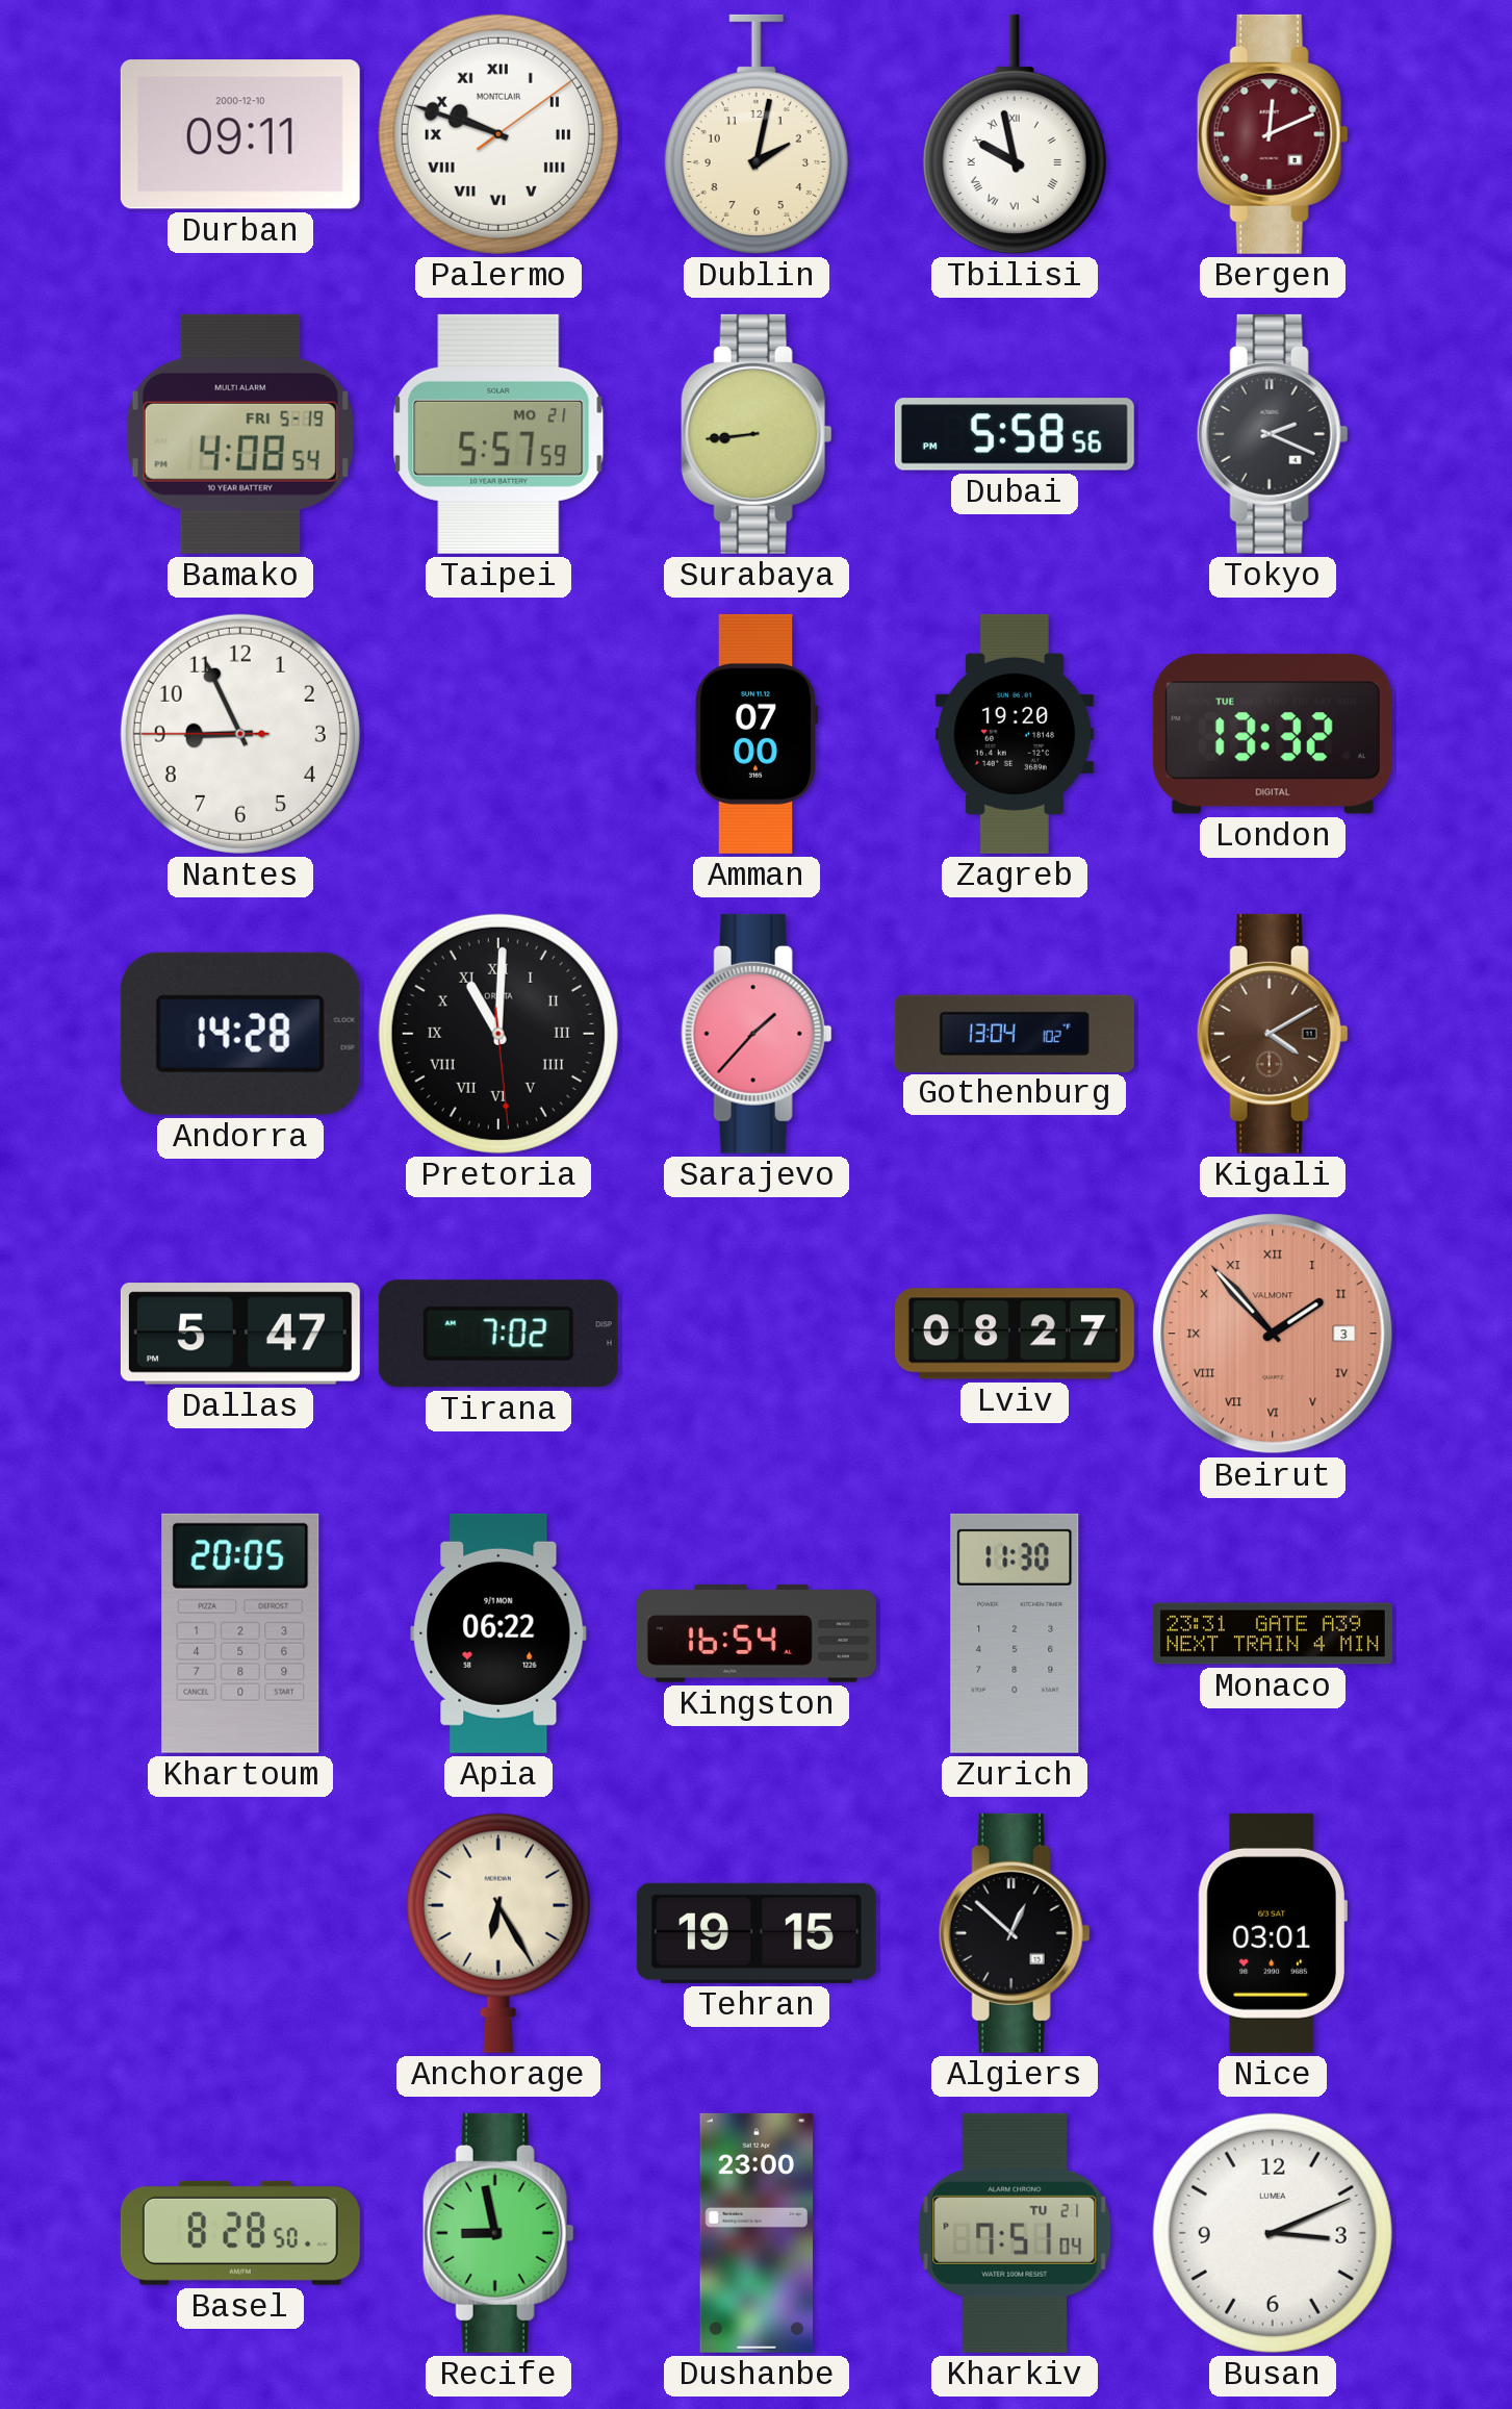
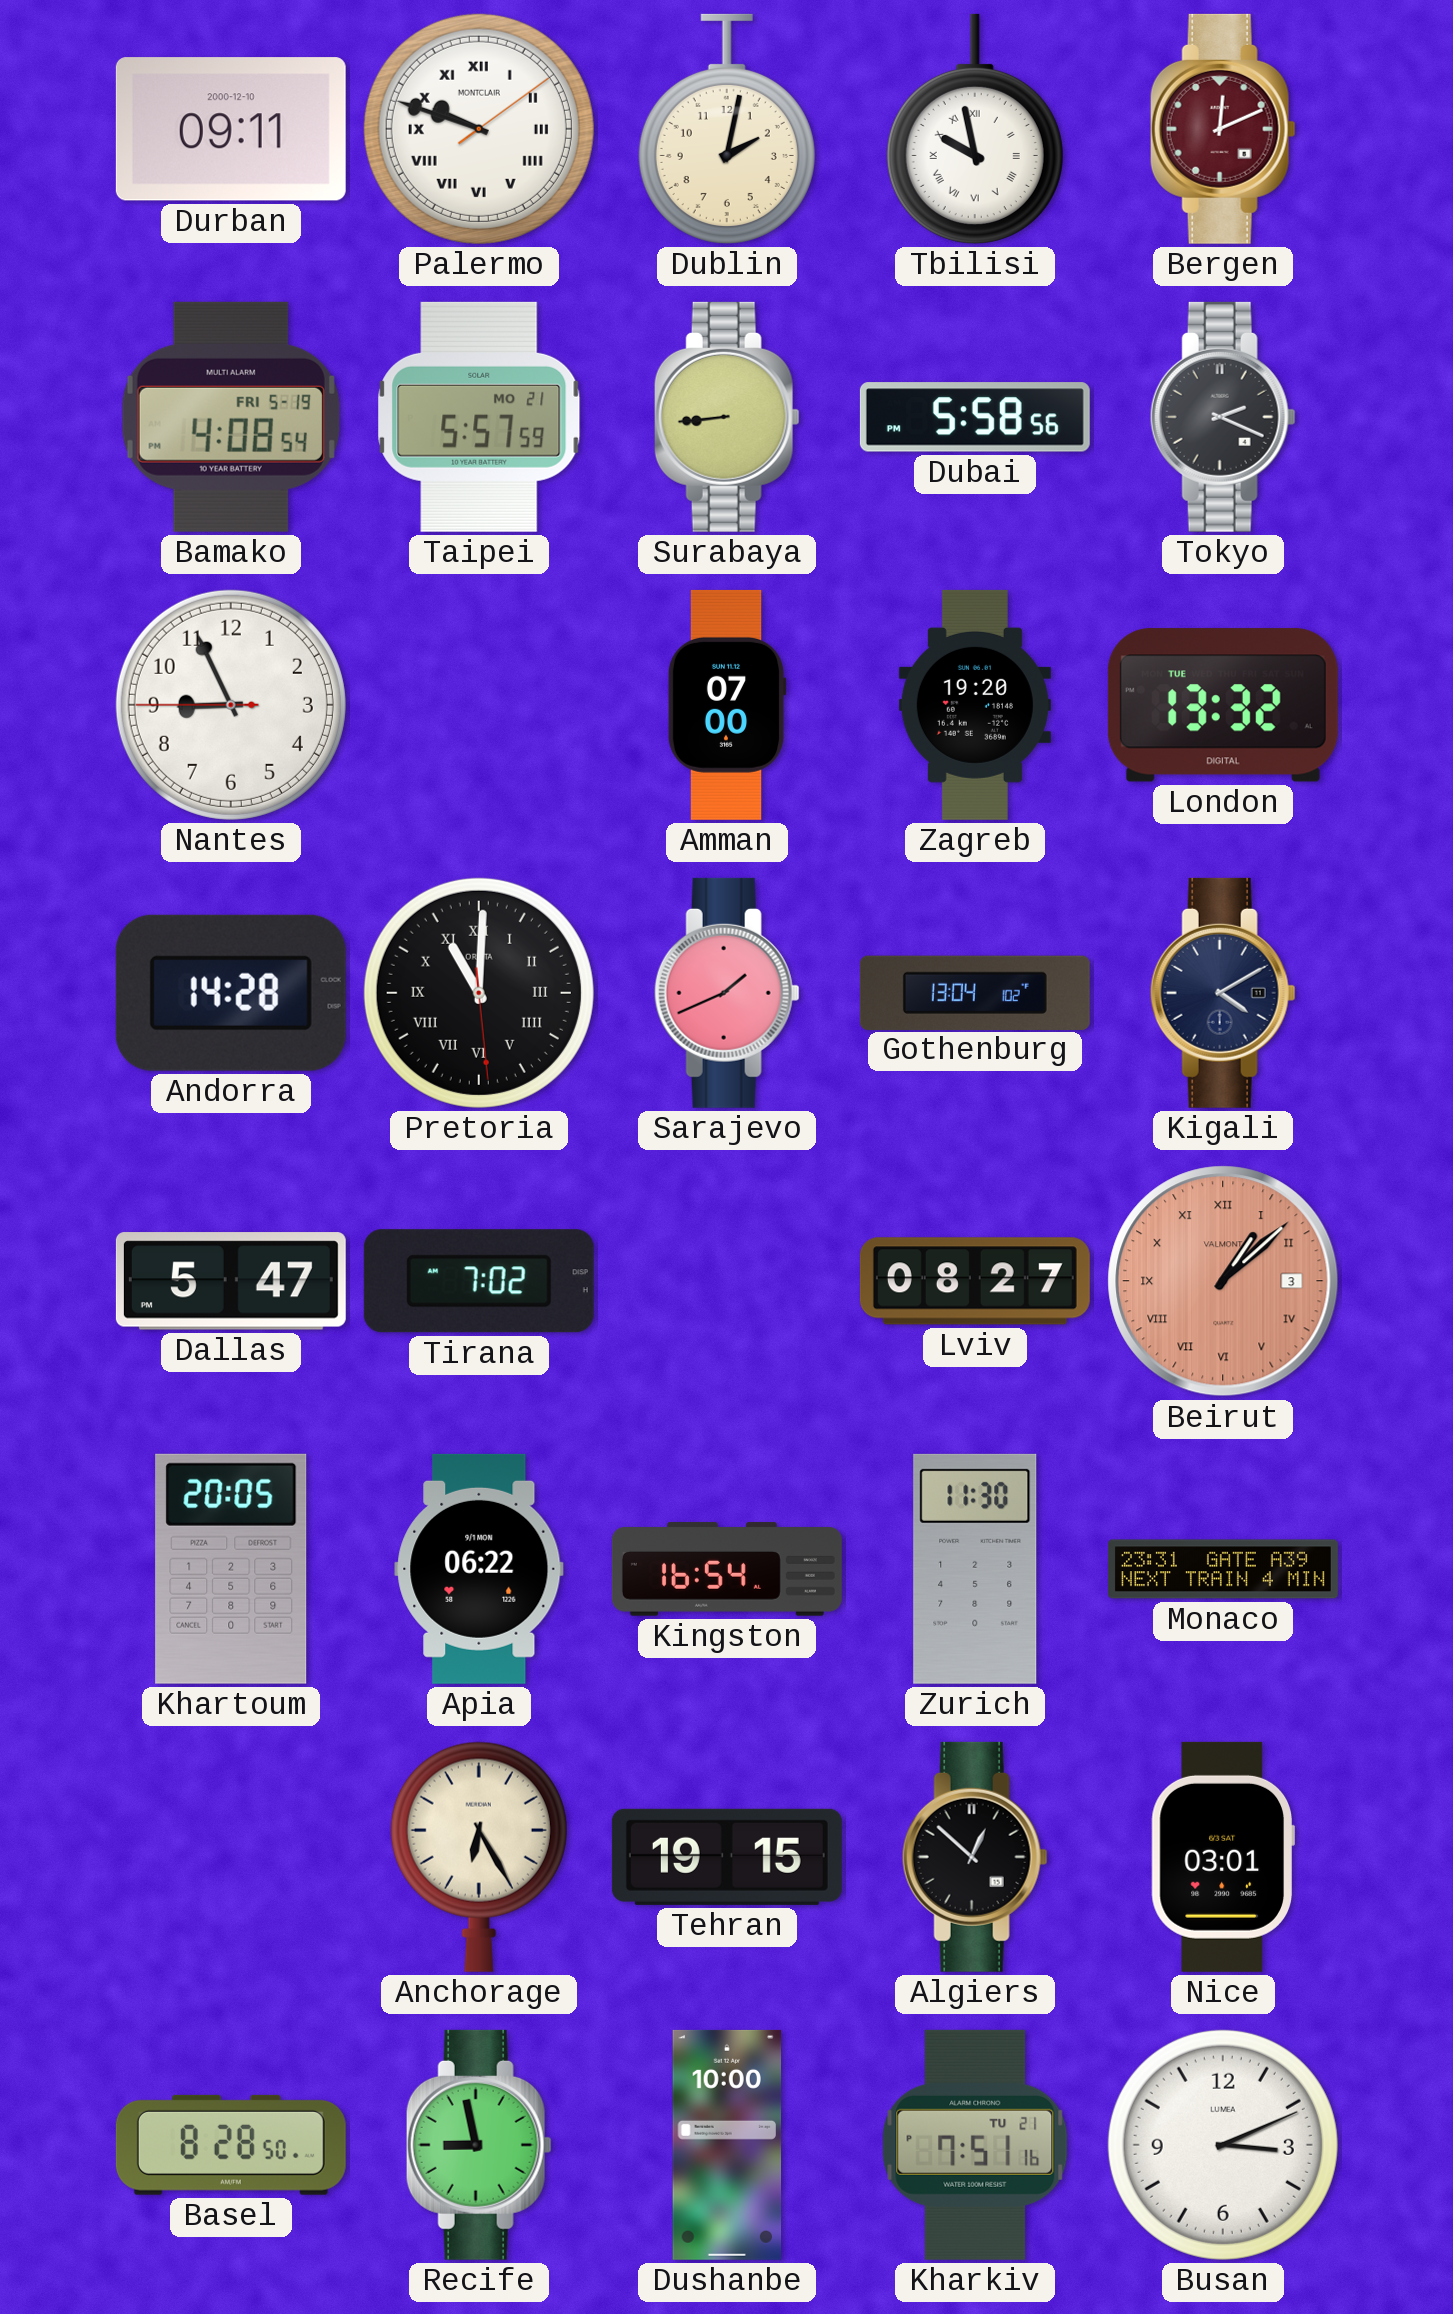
Sarajevo: 1:37 -> 1:41
Kigali dial: brown -> navy
Beirut: 1:53 -> 1:08
Dushanbe: 23:00 -> 10:00
Kharkiv: 7:51:04 -> 7:51:16
